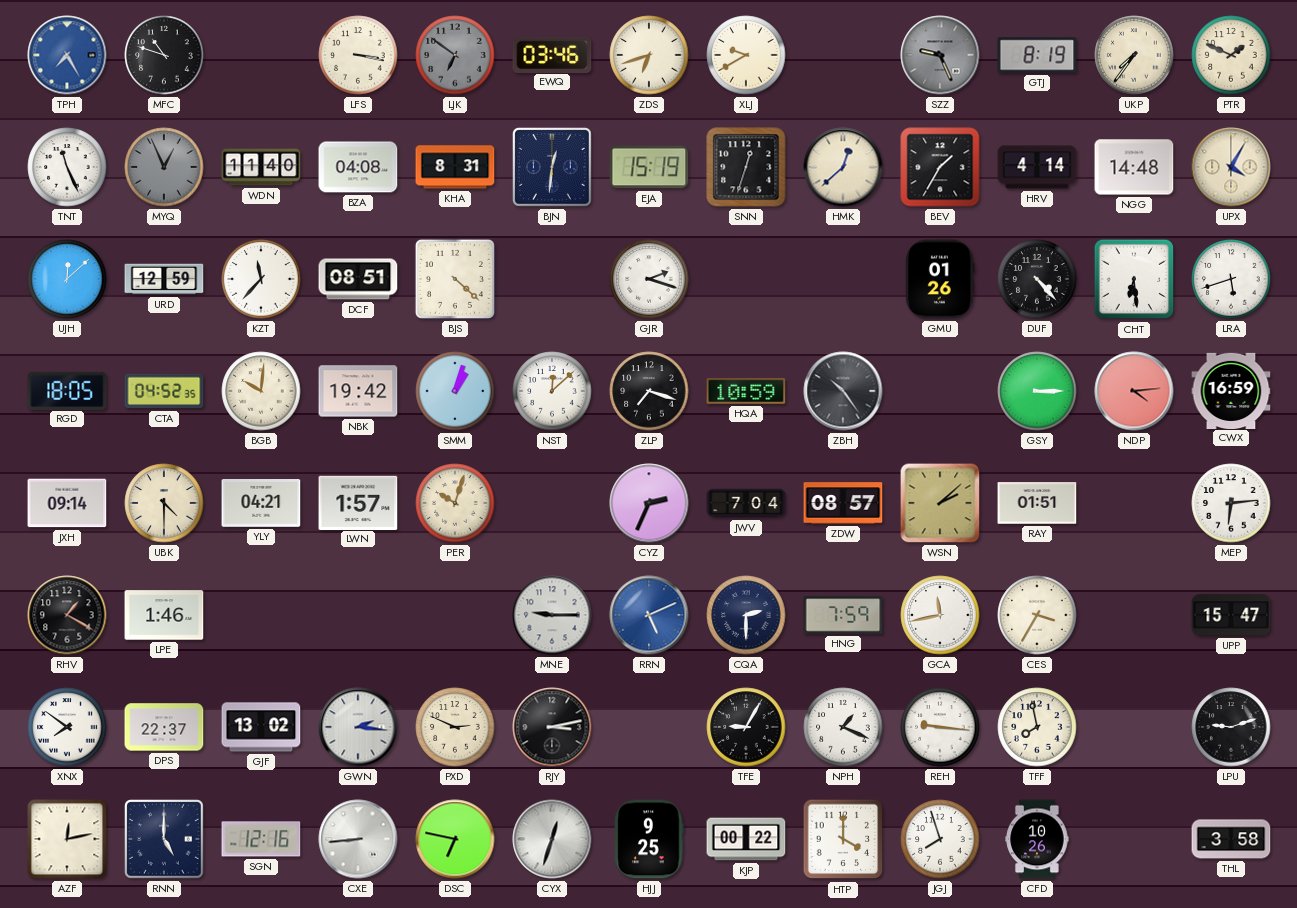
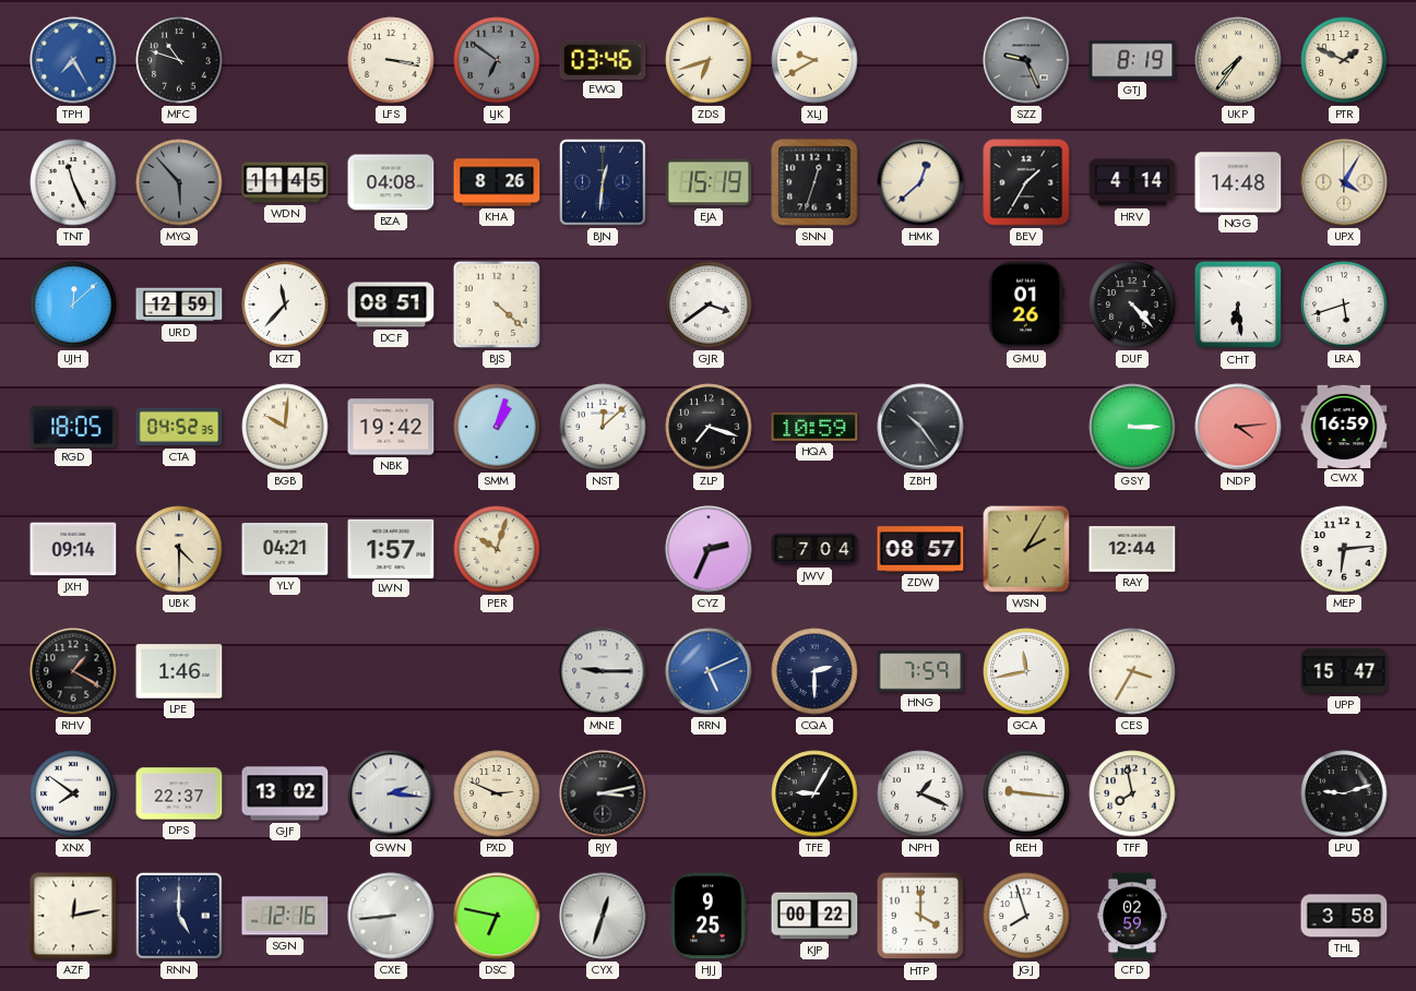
MYQ: 12:56 -> 5:53
WDN: 11:40 -> 11:45
KHA: 8:31 -> 8:26
GJR: 2:18 -> 3:39
WSN: 2:08 -> 2:05
RAY: 01:51 -> 12:44
CFD: 10:26 -> 02:59
